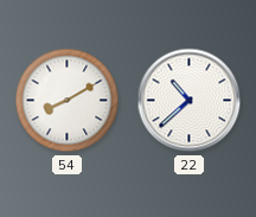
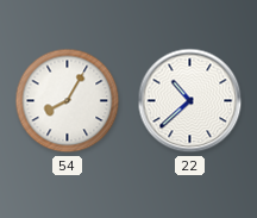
54: 8:10 -> 8:05
